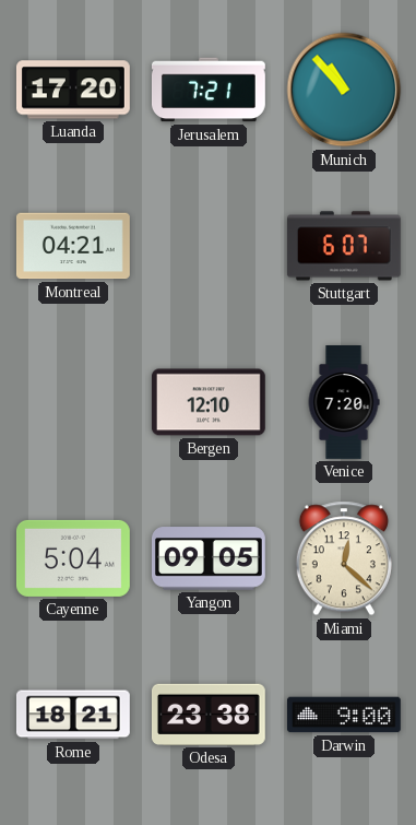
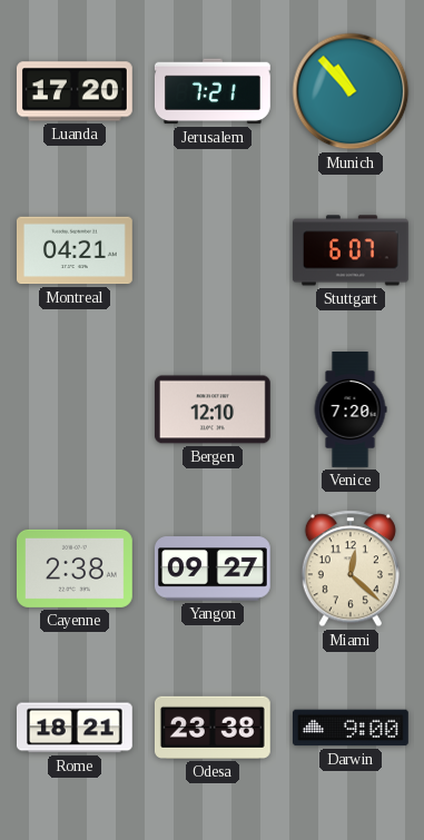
Cayenne: 5:04 -> 2:38
Yangon: 09:05 -> 09:27
